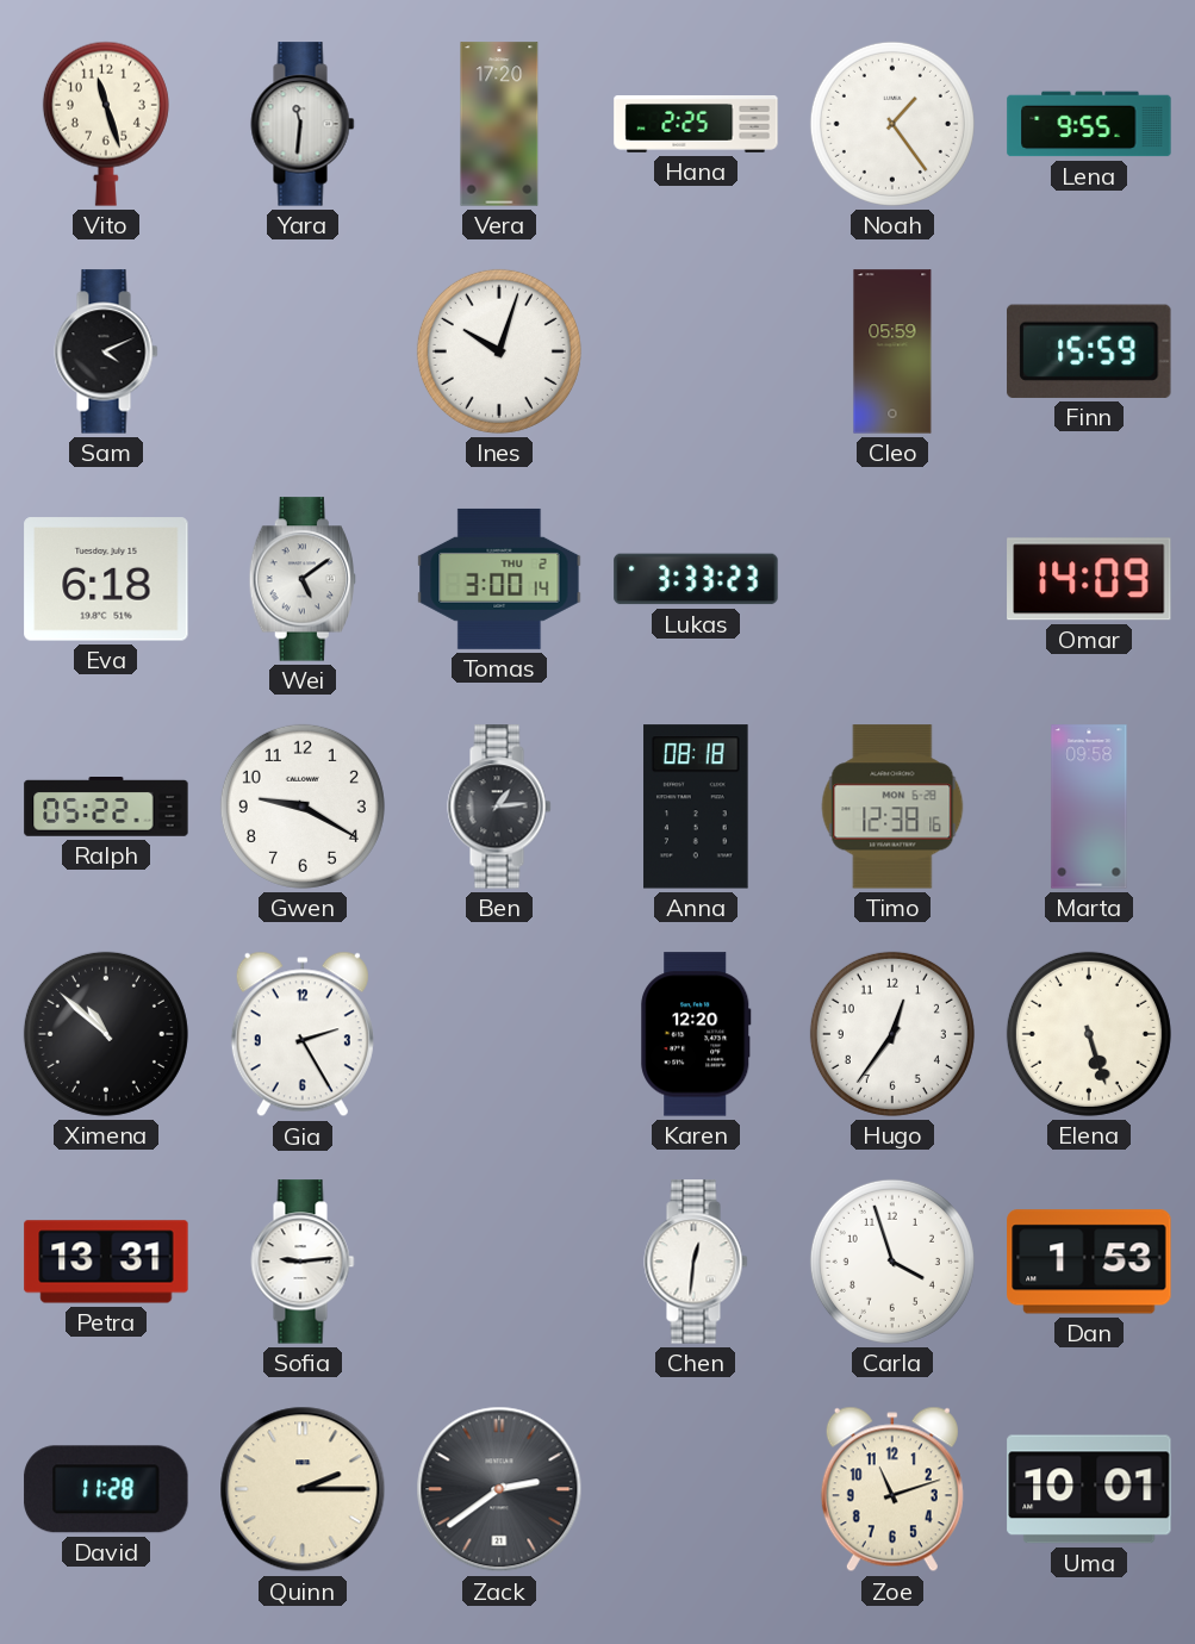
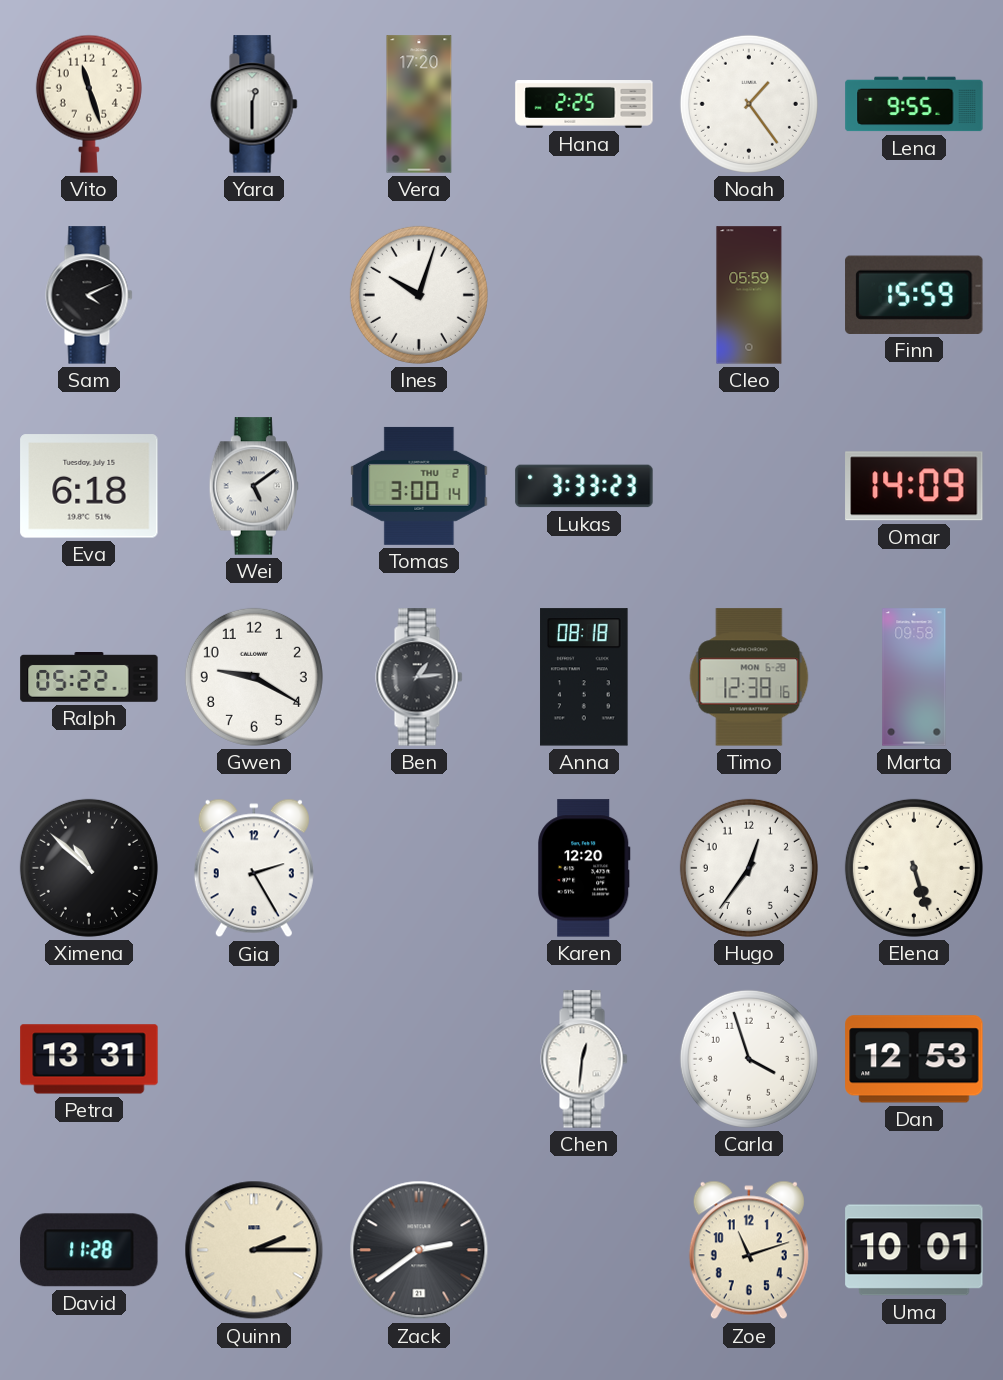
Yara: 11:31 -> 12:30
Sofia: 9:14 -> none
Dan: 1:53 -> 12:53
